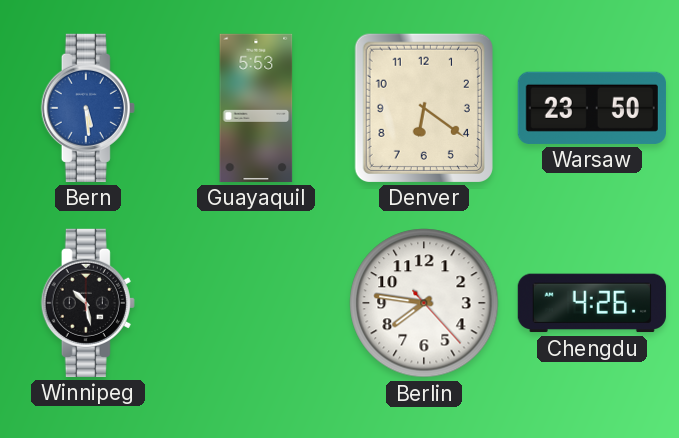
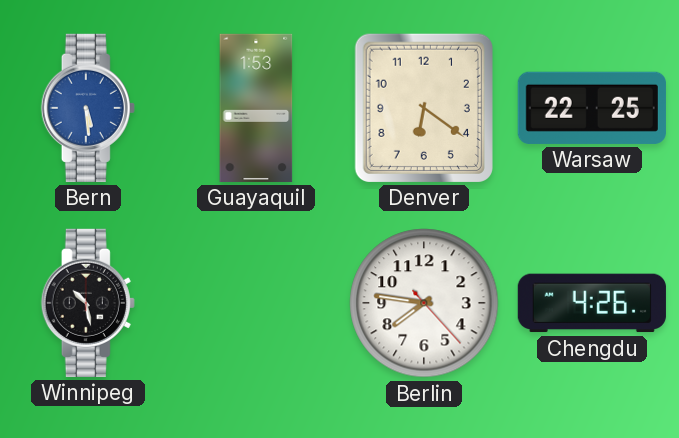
Guayaquil: 5:53 -> 1:53
Warsaw: 23:50 -> 22:25
